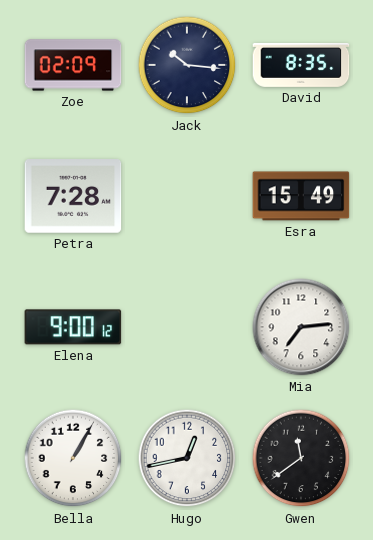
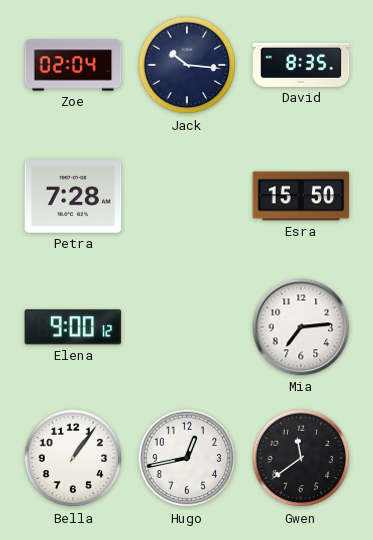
Zoe: 02:09 -> 02:04
Esra: 15:49 -> 15:50
Bella: 1:05 -> 1:06
